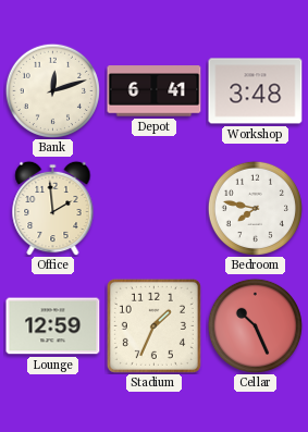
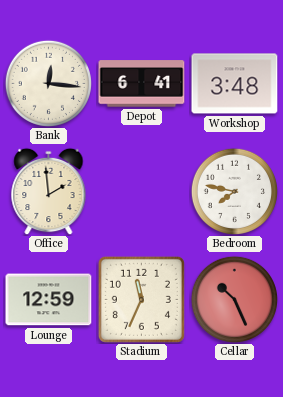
Bank: 12:12 -> 12:16
Stadium: 1:34 -> 11:34
